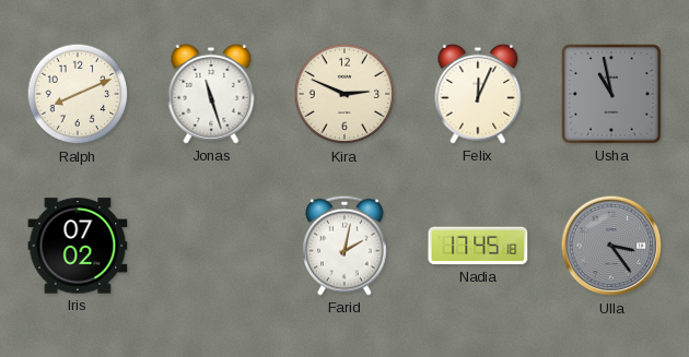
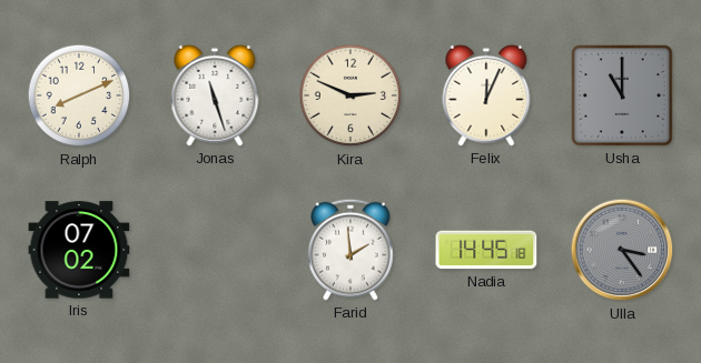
Usha: 10:58 -> 11:00
Farid: 2:02 -> 1:59
Nadia: 17:45 -> 14:45
